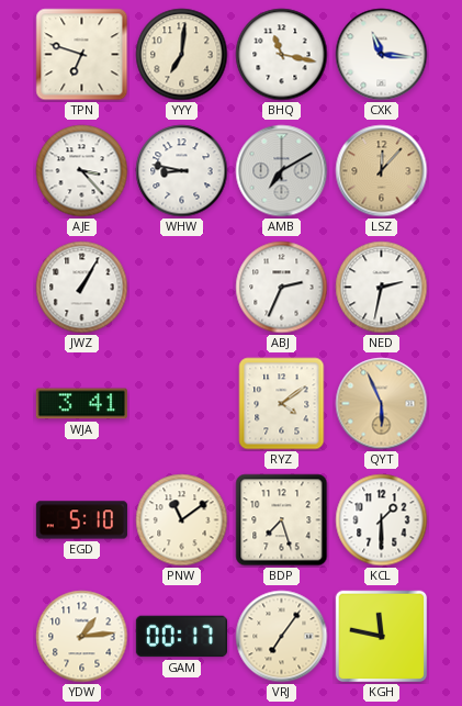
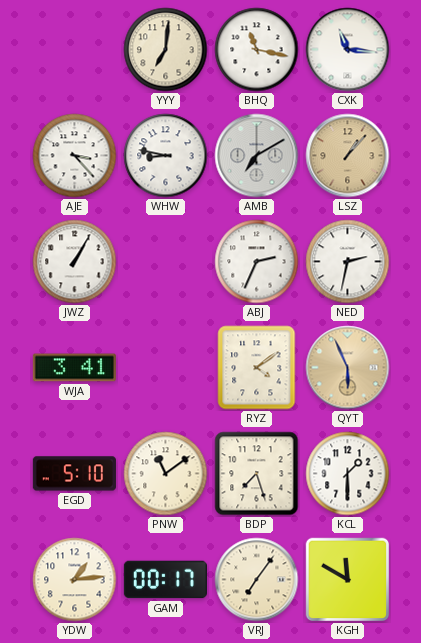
TPN: 6:48 -> none
LSZ: 12:07 -> 1:07
KGH: 11:47 -> 11:50
